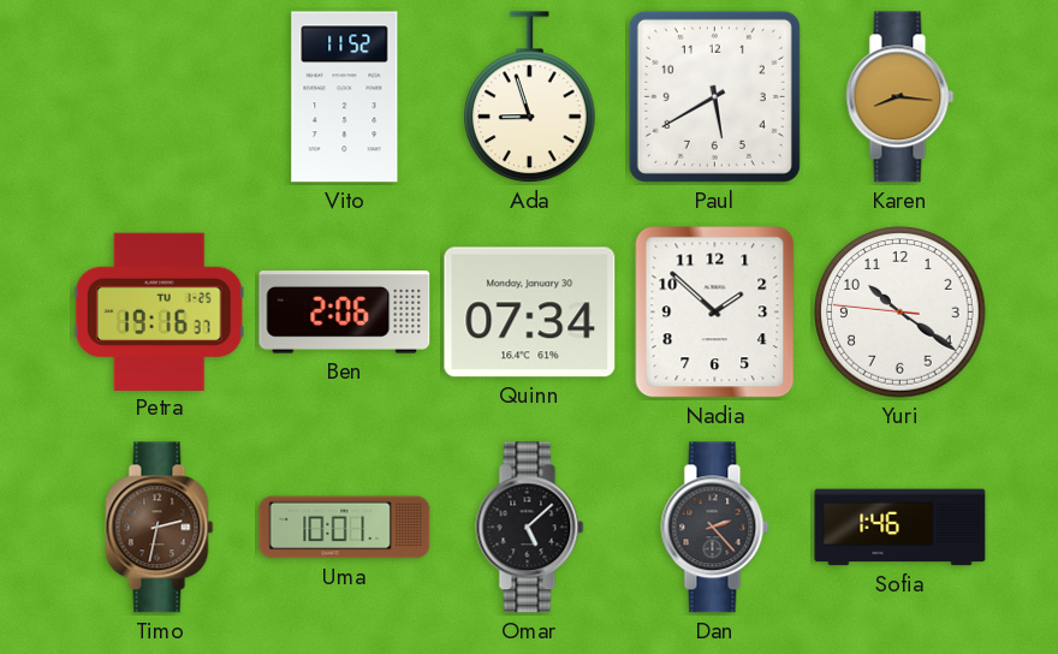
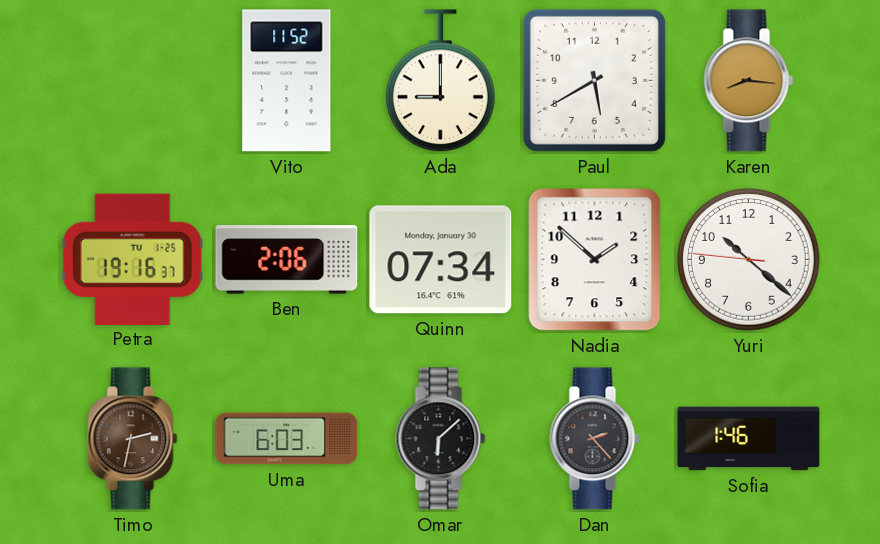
Ada: 8:57 -> 9:00
Yuri: 10:20 -> 10:21
Uma: 10:01 -> 6:03
Omar: 5:08 -> 6:08
